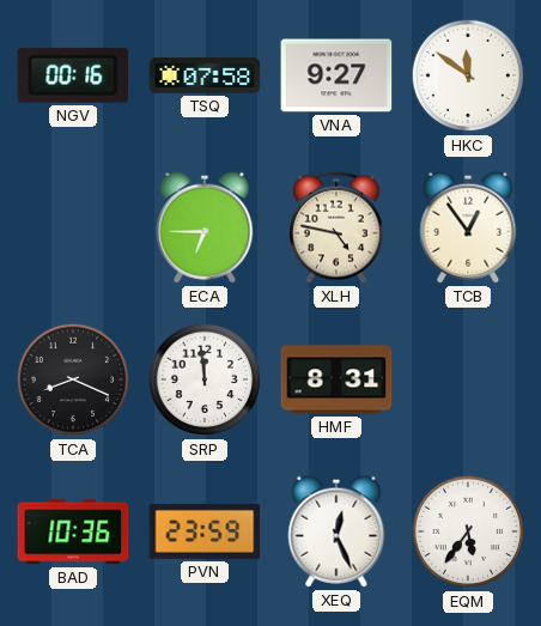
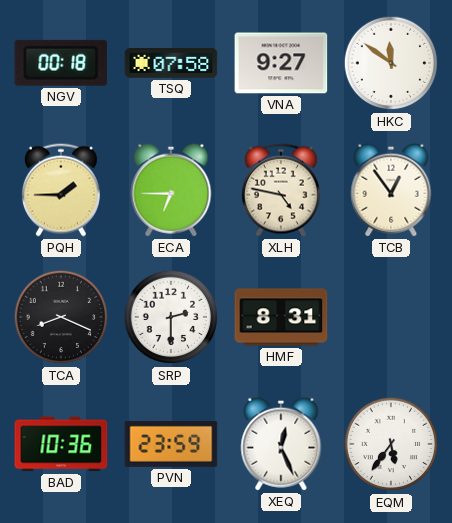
NGV: 00:16 -> 00:18
PQH: none -> 1:45
SRP: 11:59 -> 2:30
